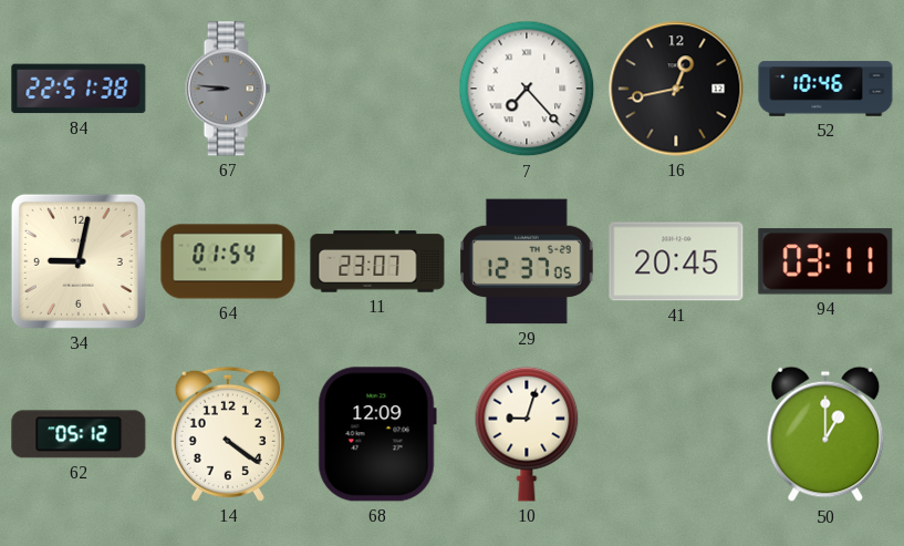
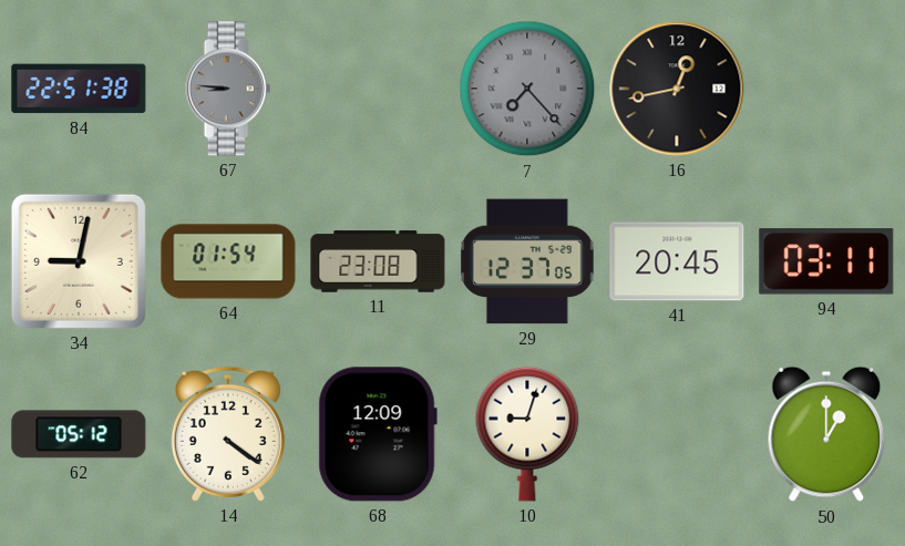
7 dial: white -> grey
52: 10:46 -> none
11: 23:07 -> 23:08
